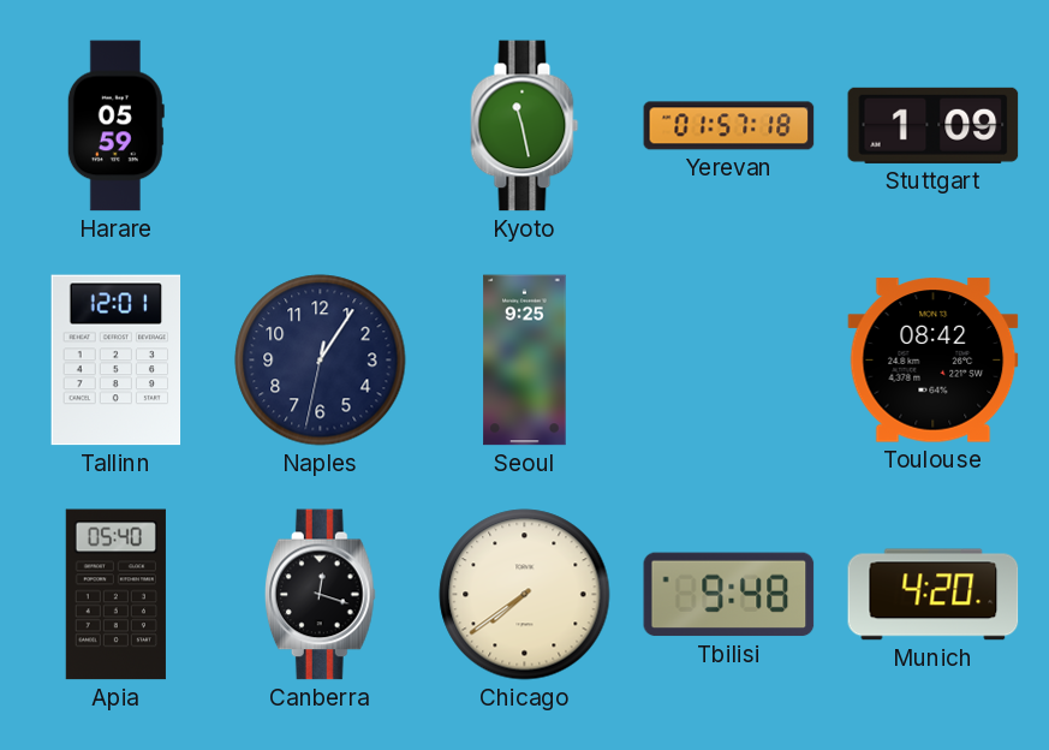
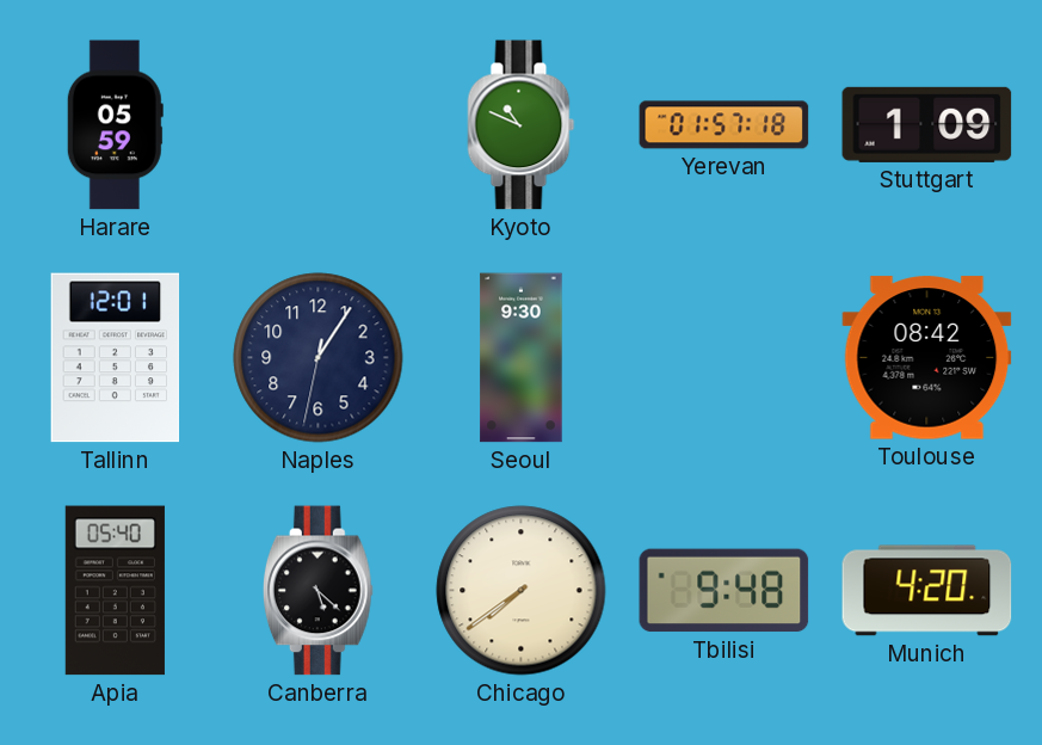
Kyoto: 11:28 -> 10:49
Seoul: 9:25 -> 9:30
Canberra: 12:18 -> 5:22
